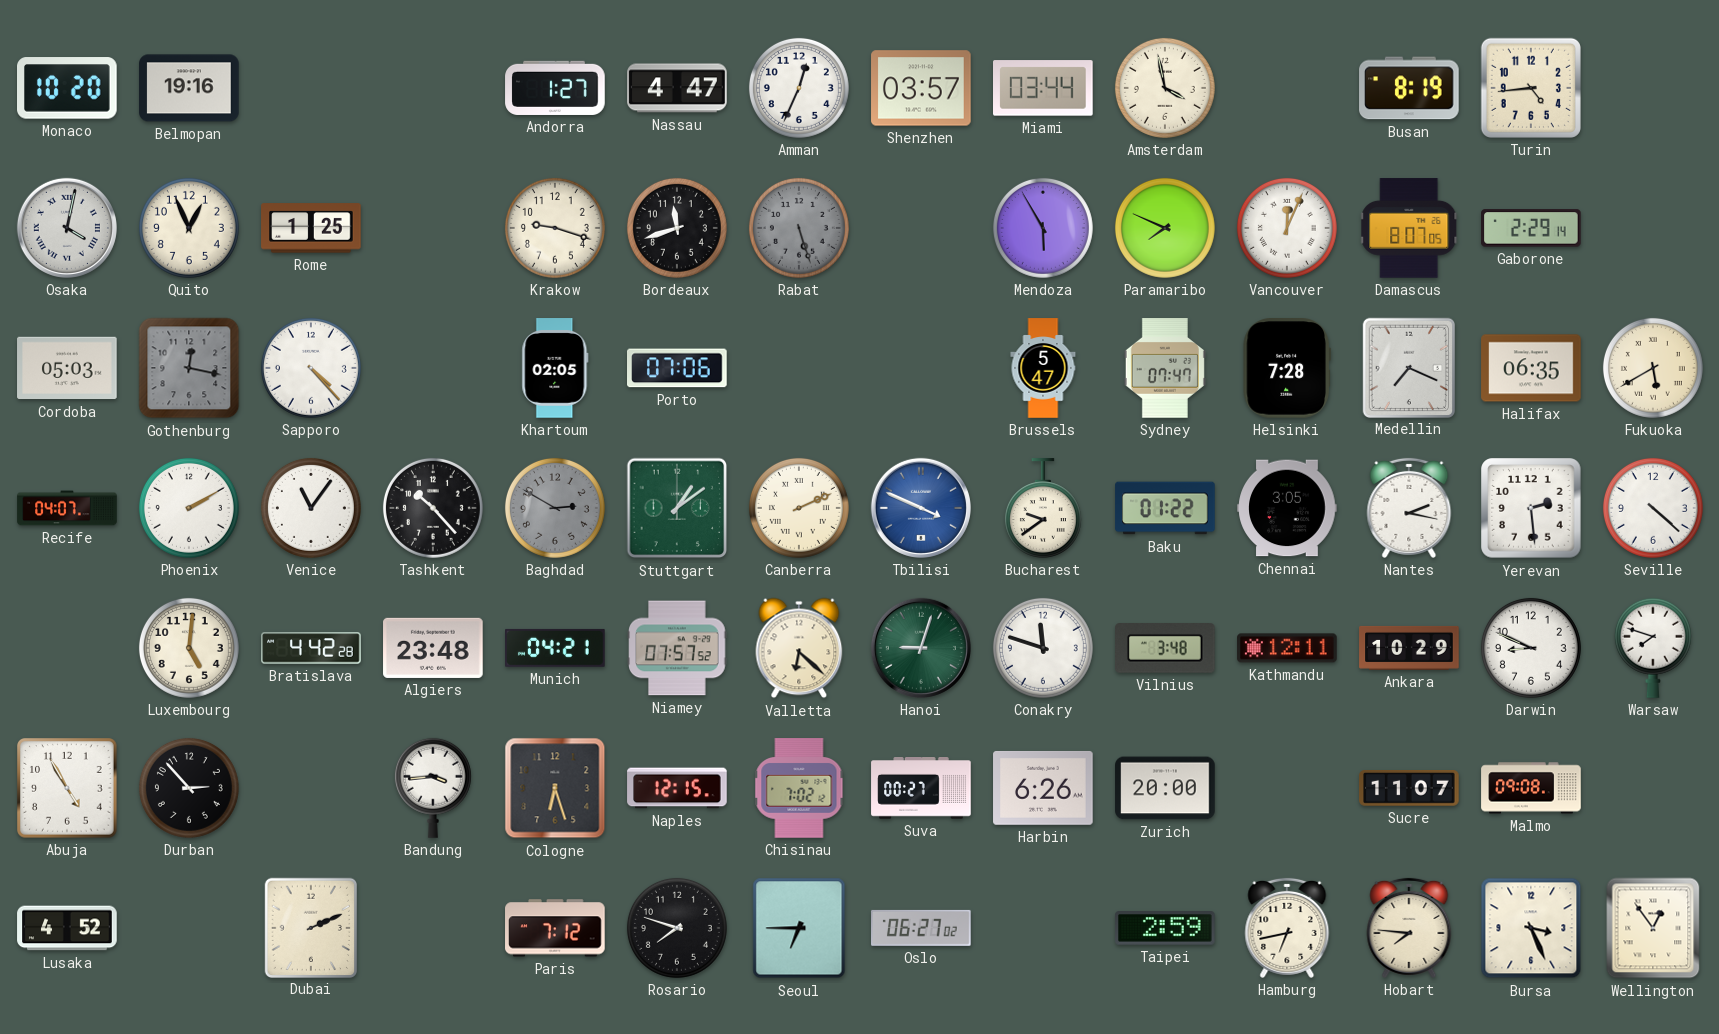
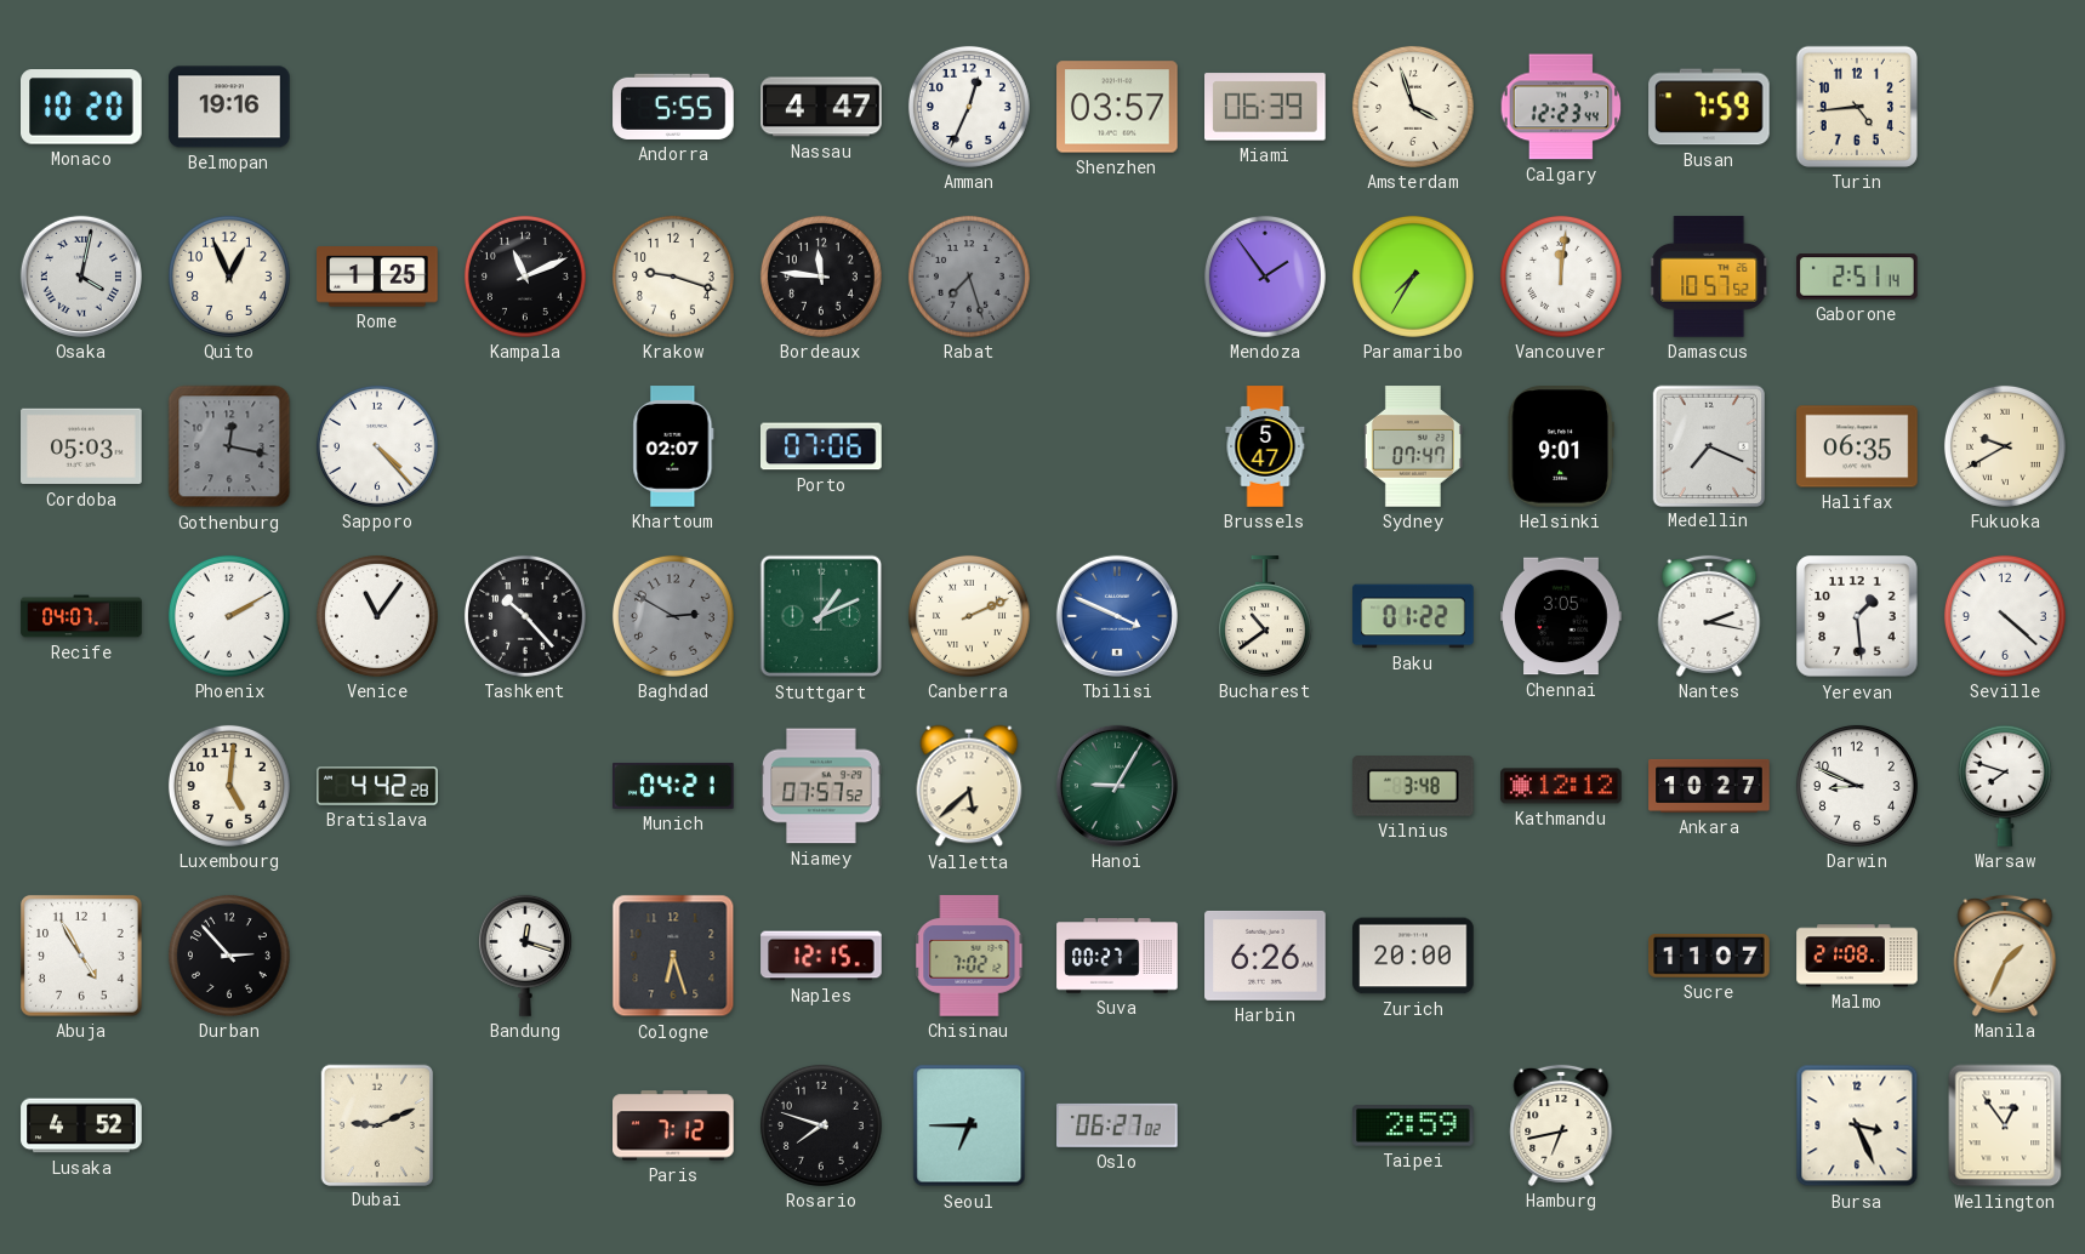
Andorra: 1:27 -> 5:55
Miami: 03:44 -> 06:39
Amsterdam: 3:58 -> 3:57
Calgary: none -> 12:23
Busan: 8:19 -> 7:59
Kampala: none -> 11:11
Bordeaux: 11:42 -> 11:46
Rabat: 5:27 -> 7:27
Mendoza: 5:55 -> 1:54
Paramaribo: 7:49 -> 7:35
Vancouver: 12:04 -> 12:01
Damascus: 8:07 -> 10:57
Gaborone: 2:29 -> 2:51
Khartoum: 02:05 -> 02:07
Helsinki: 7:28 -> 9:01
Fukuoka: 5:40 -> 9:40
Stuttgart: 1:09 -> 1:11
Bucharest: 9:39 -> 10:39
Yerevan: 2:29 -> 1:29
Algiers: 23:48 -> none
Valletta: 6:22 -> 5:38
Hanoi: 9:03 -> 9:05
Conakry: 11:48 -> none
Kathmandu: 12:11 -> 12:12
Ankara: 10:29 -> 10:27
Bandung: 3:44 -> 12:18
Malmo: 09:08 -> 21:08
Manila: none -> 1:34
Dubai: 2:11 -> 9:11
Hobart: 7:46 -> none
